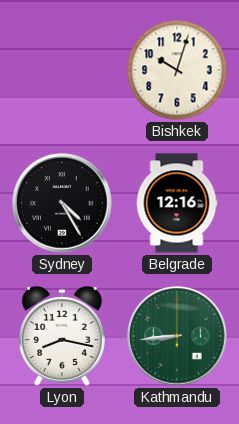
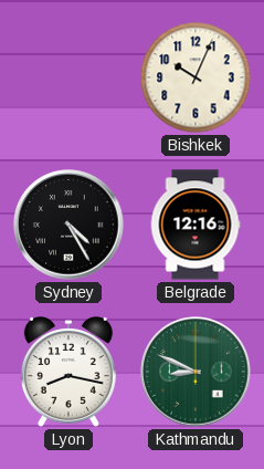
Bishkek: 10:03 -> 10:04
Kathmandu: 8:44 -> 8:49
